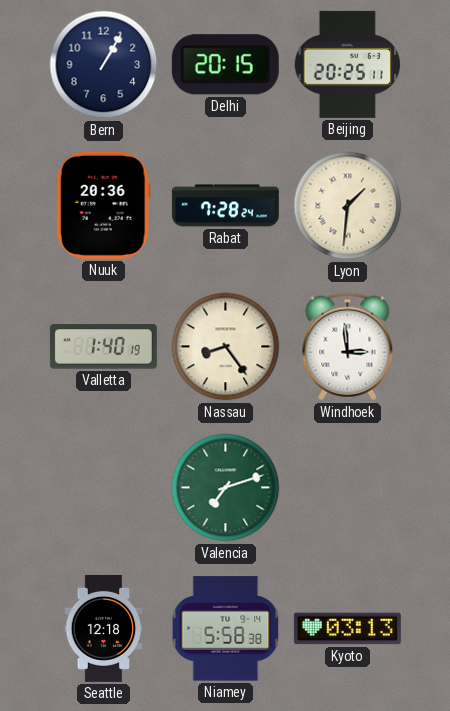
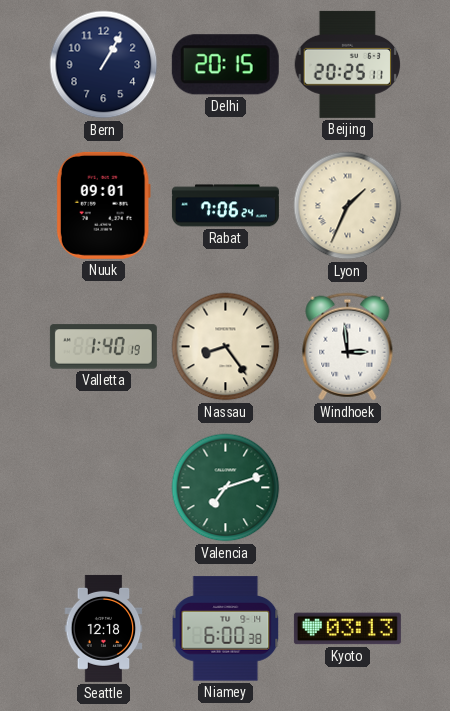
Nuuk: 20:36 -> 09:01
Rabat: 7:28 -> 7:06
Lyon: 1:31 -> 1:34
Niamey: 5:58 -> 6:00
